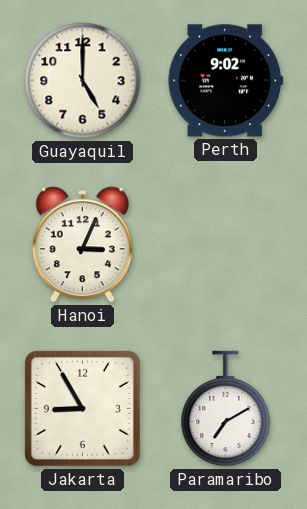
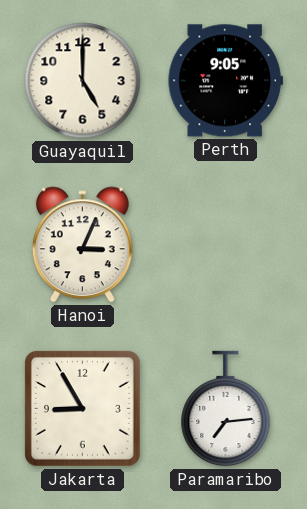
Perth: 9:02 -> 9:05
Paramaribo: 7:10 -> 7:14
